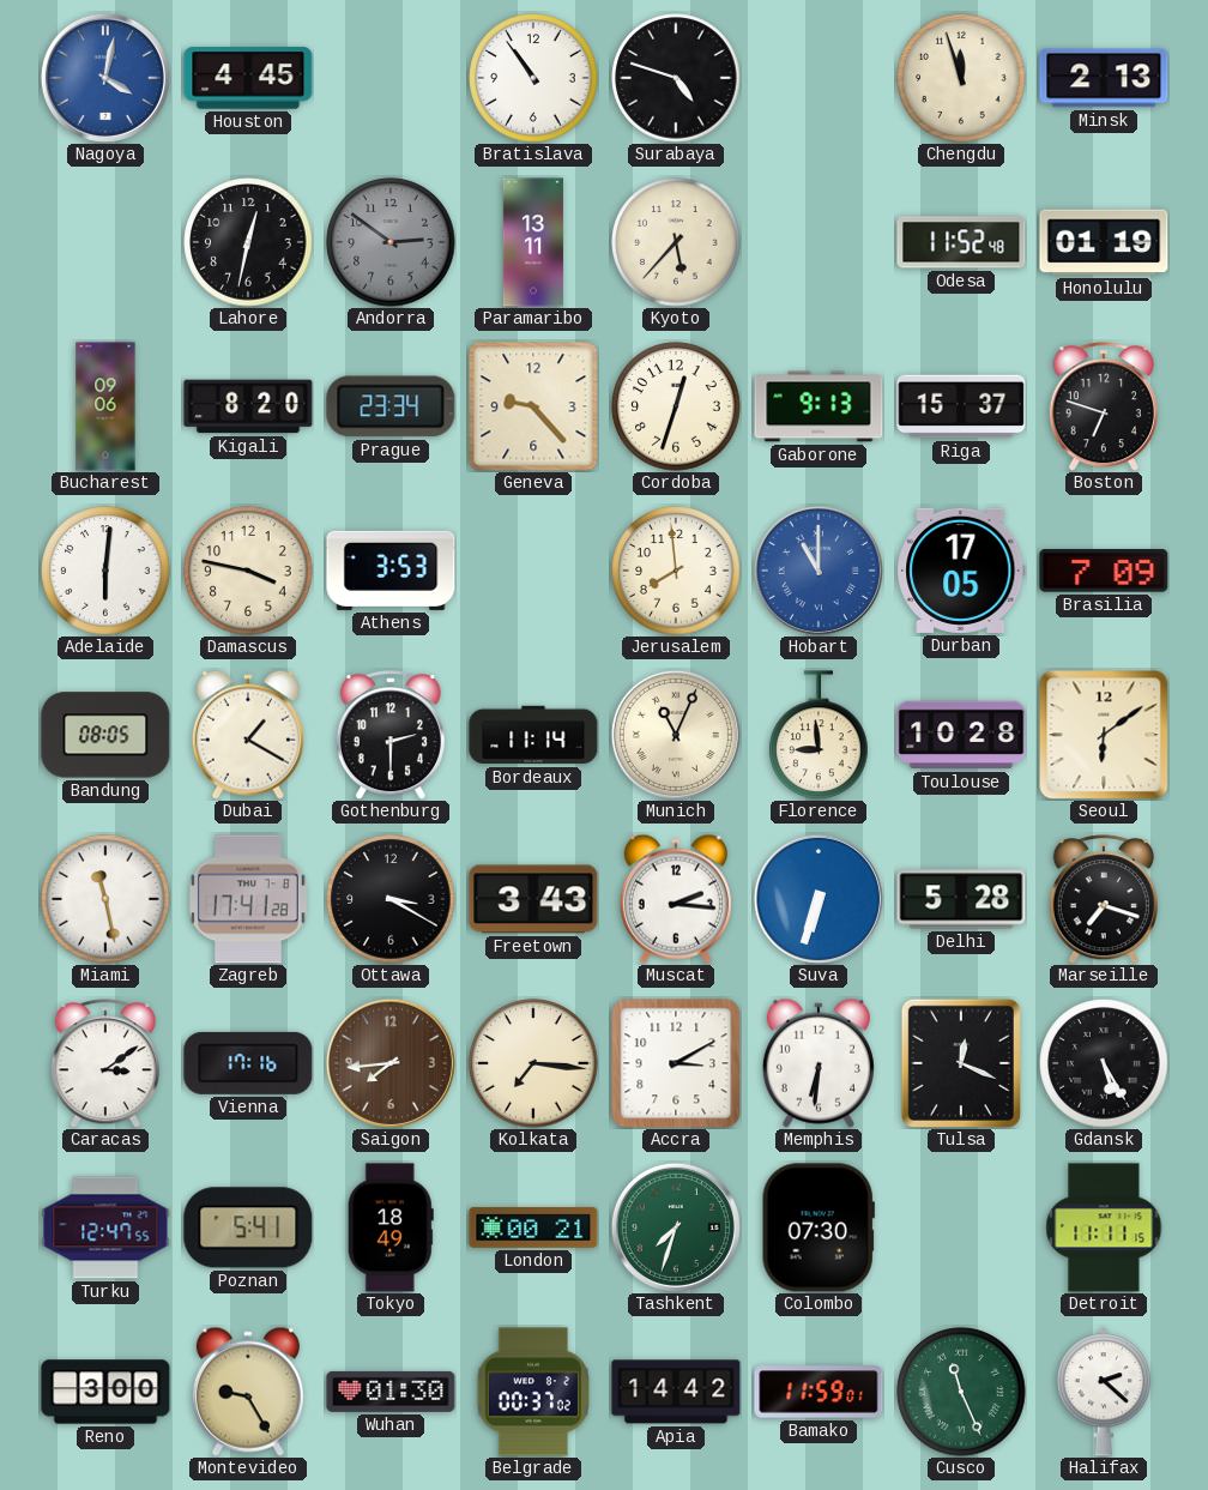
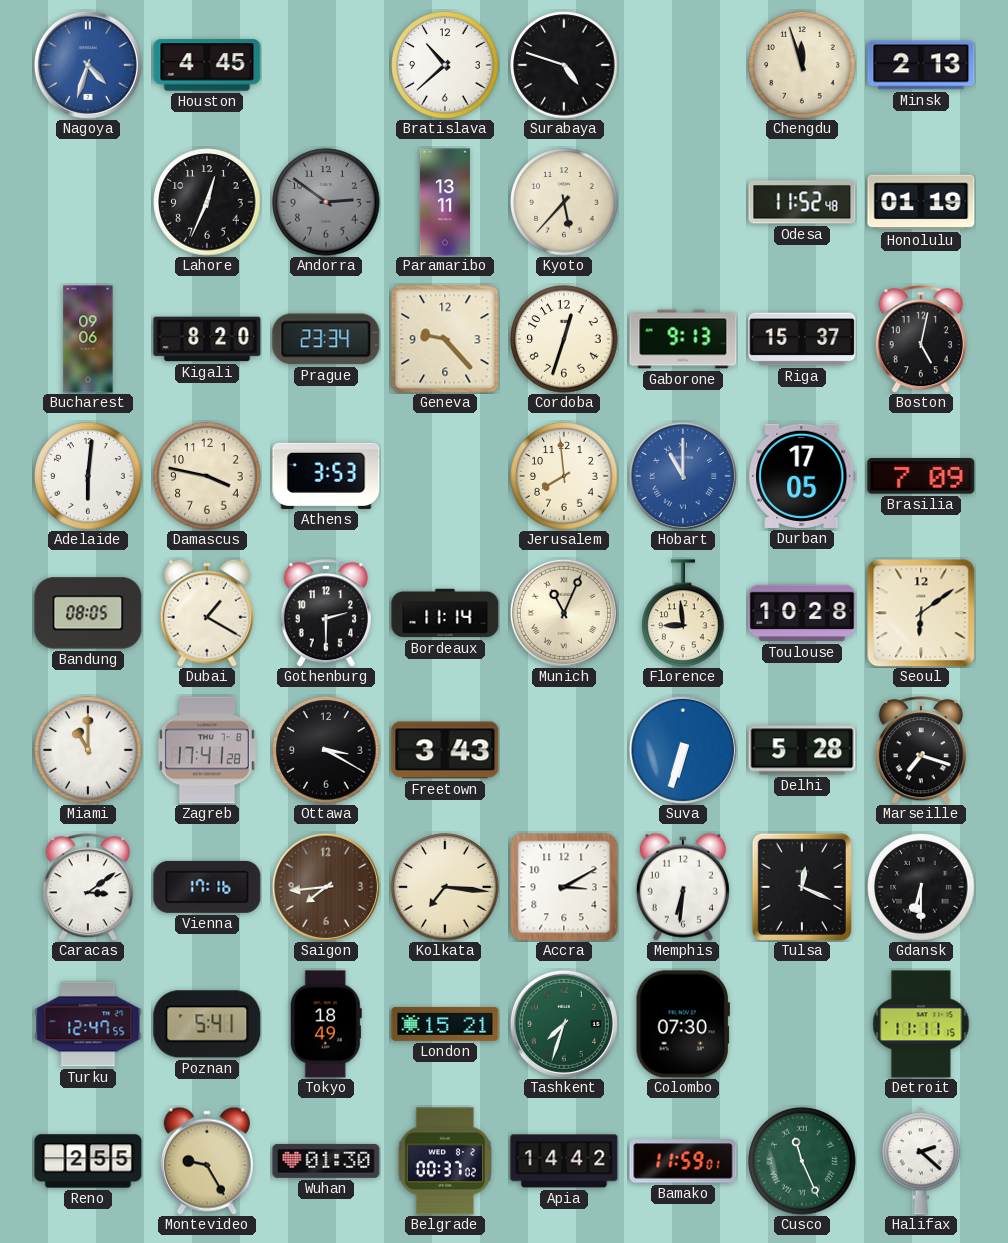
Nagoya: 4:02 -> 4:33
Bratislava: 10:54 -> 10:38
Lahore: 12:32 -> 12:34
Boston: 6:48 -> 5:02
Miami: 11:28 -> 11:00
Muscat: 2:16 -> none
Gdansk: 5:25 -> 6:30
London: 00:21 -> 15:21
Reno: 3:00 -> 2:55
